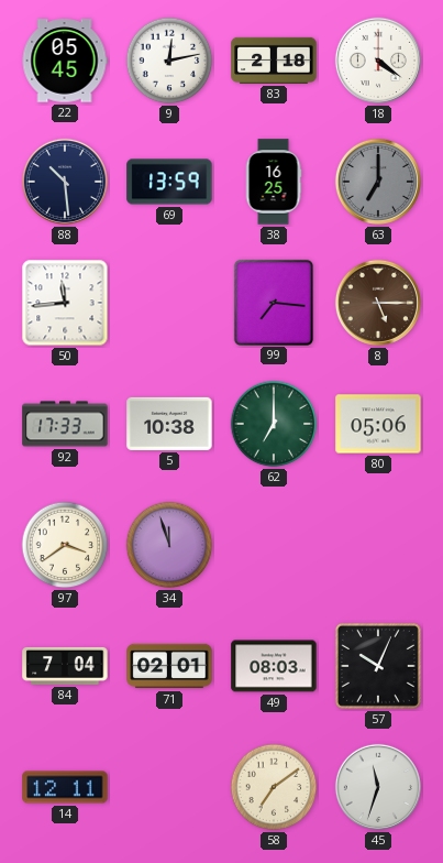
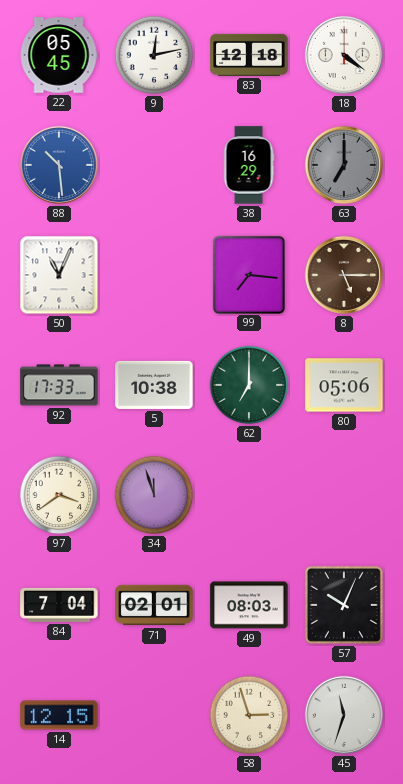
83: 2:18 -> 12:18
88 dial: navy -> blue
69: 13:59 -> none
38: 16:25 -> 16:29
50: 11:44 -> 11:04
14: 12:11 -> 12:15
58: 7:09 -> 2:57
